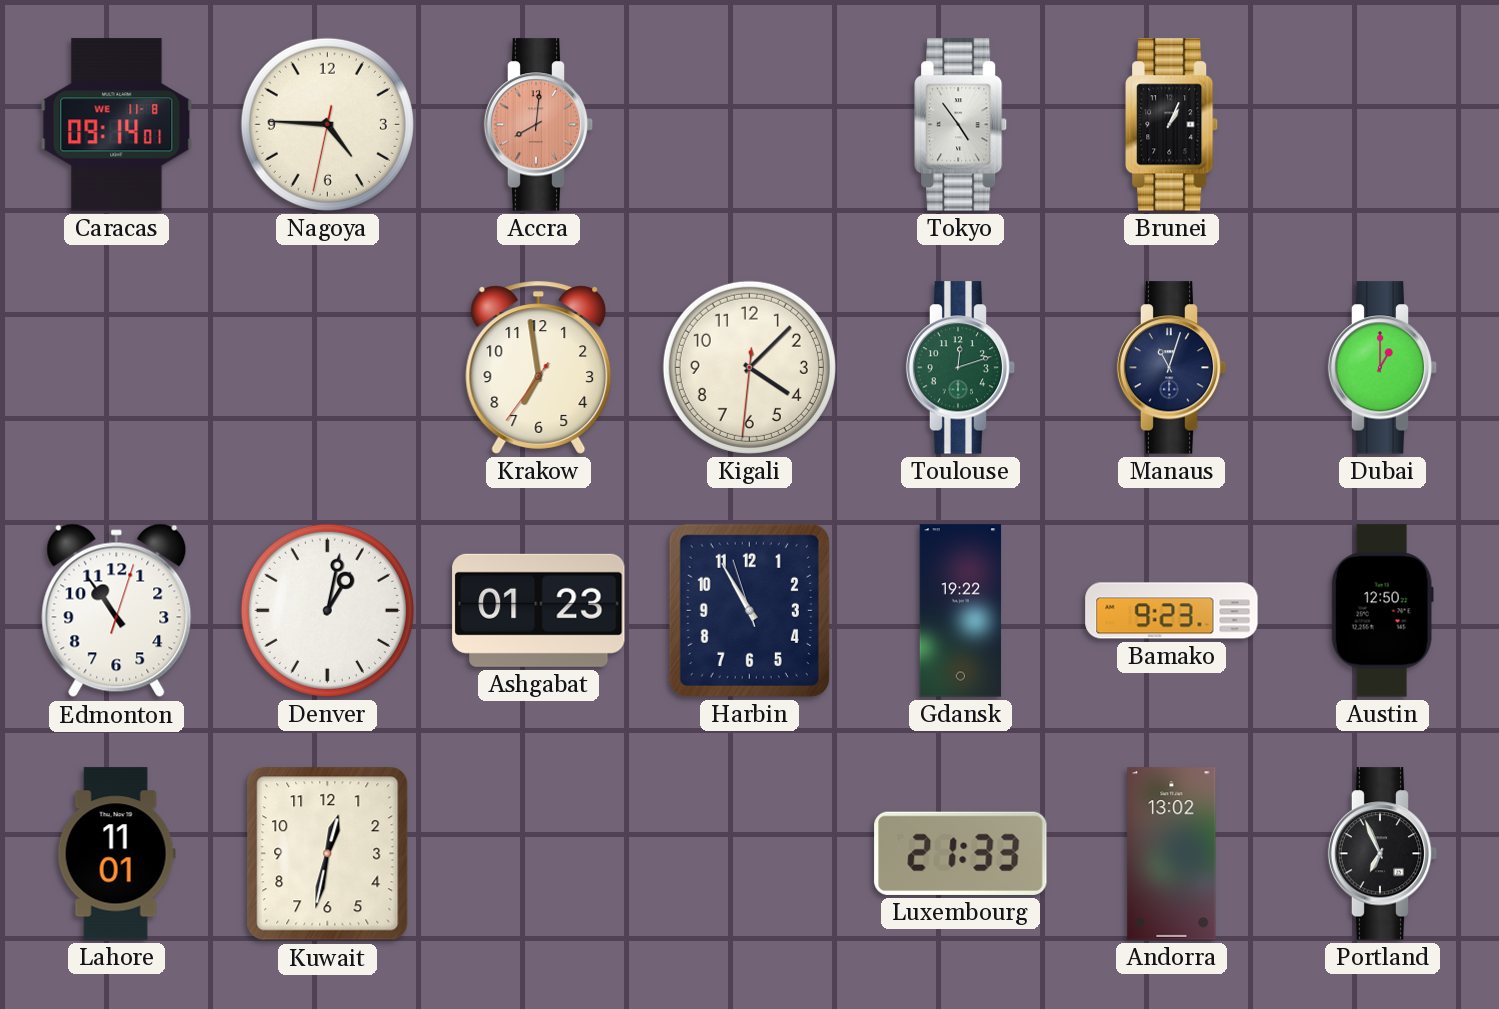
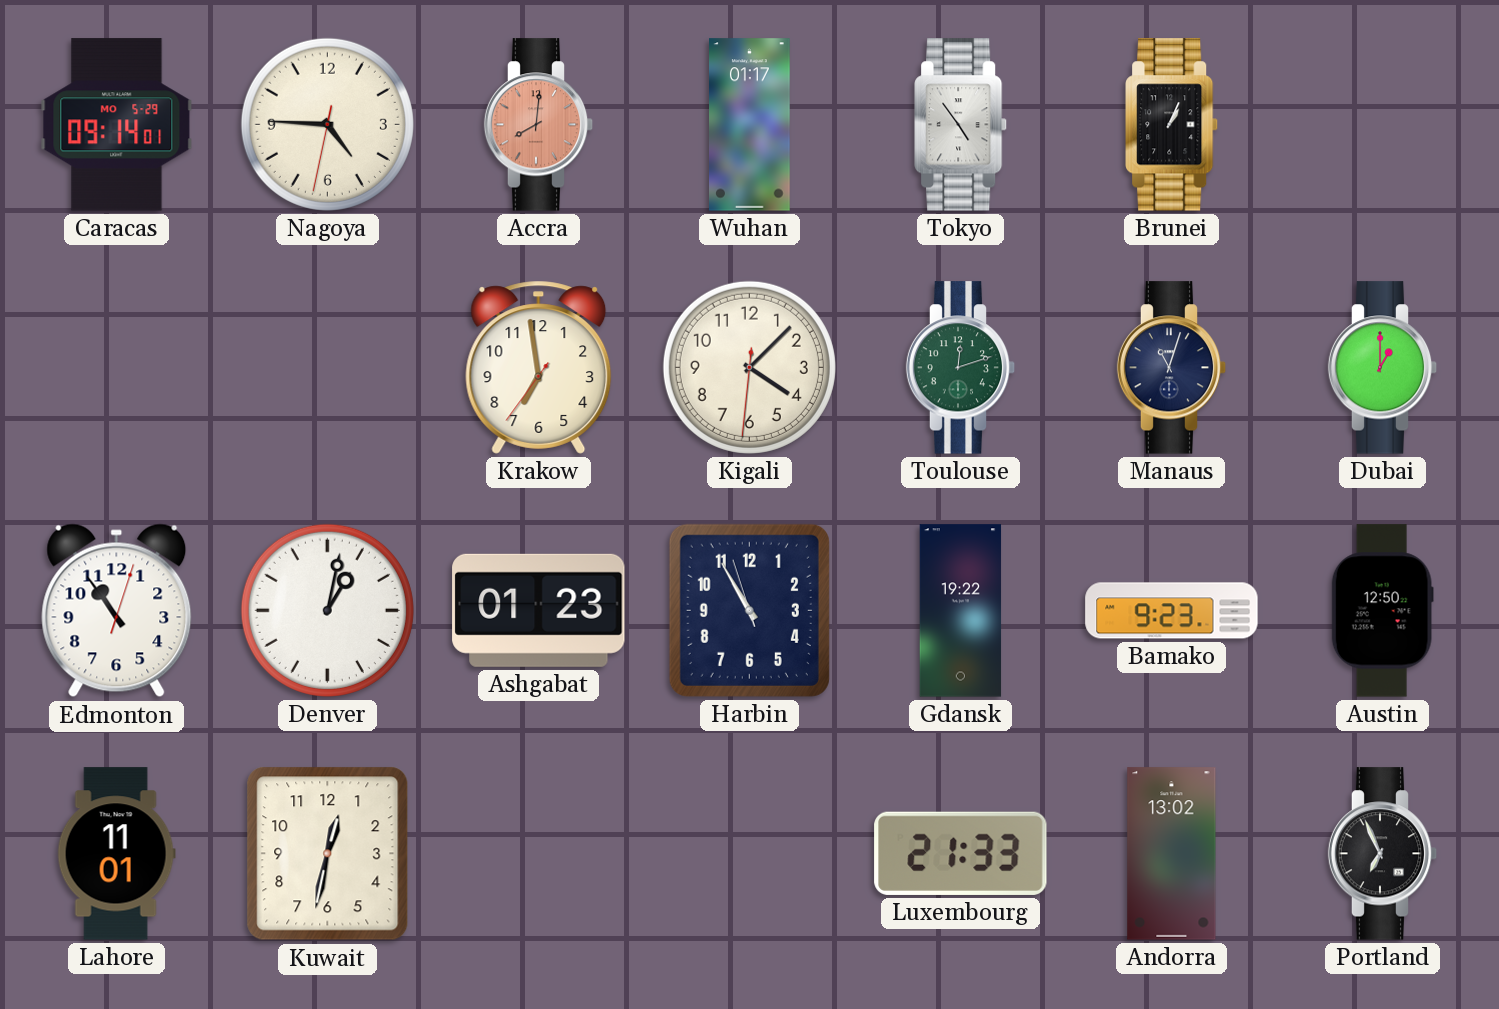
Caracas date: WE 11-8 -> MO 5-29
Wuhan: none -> 01:17
